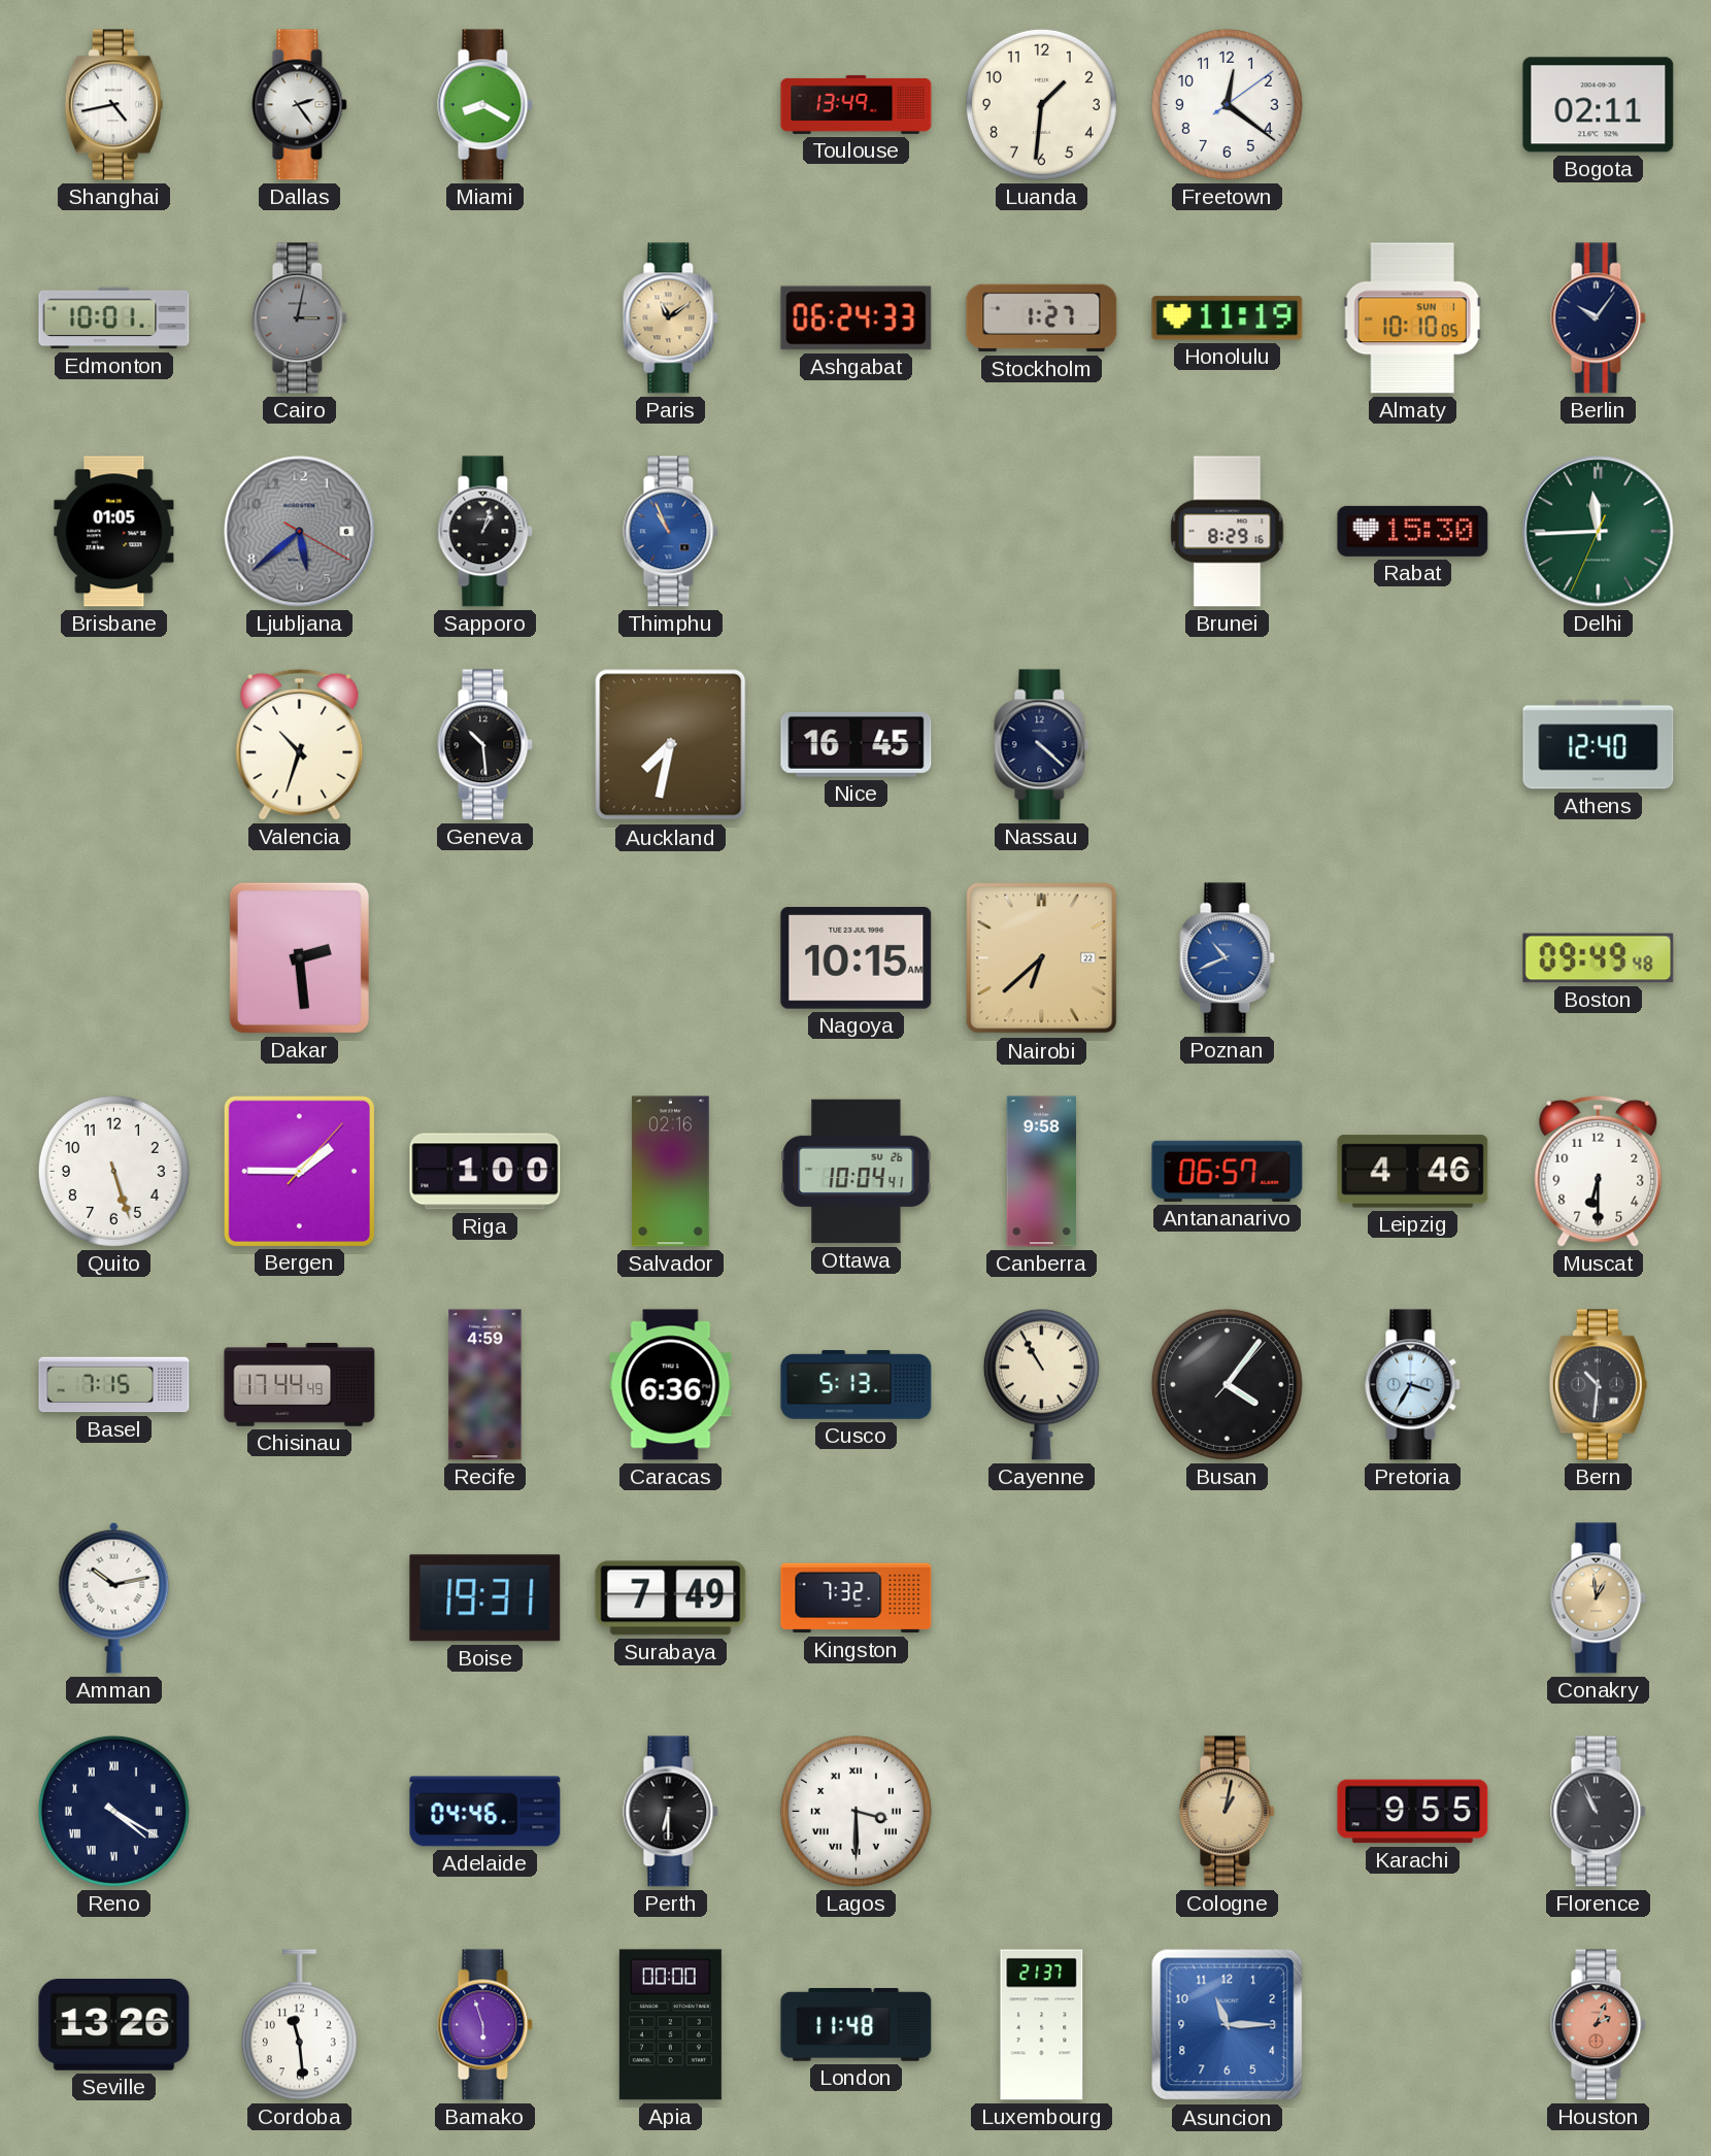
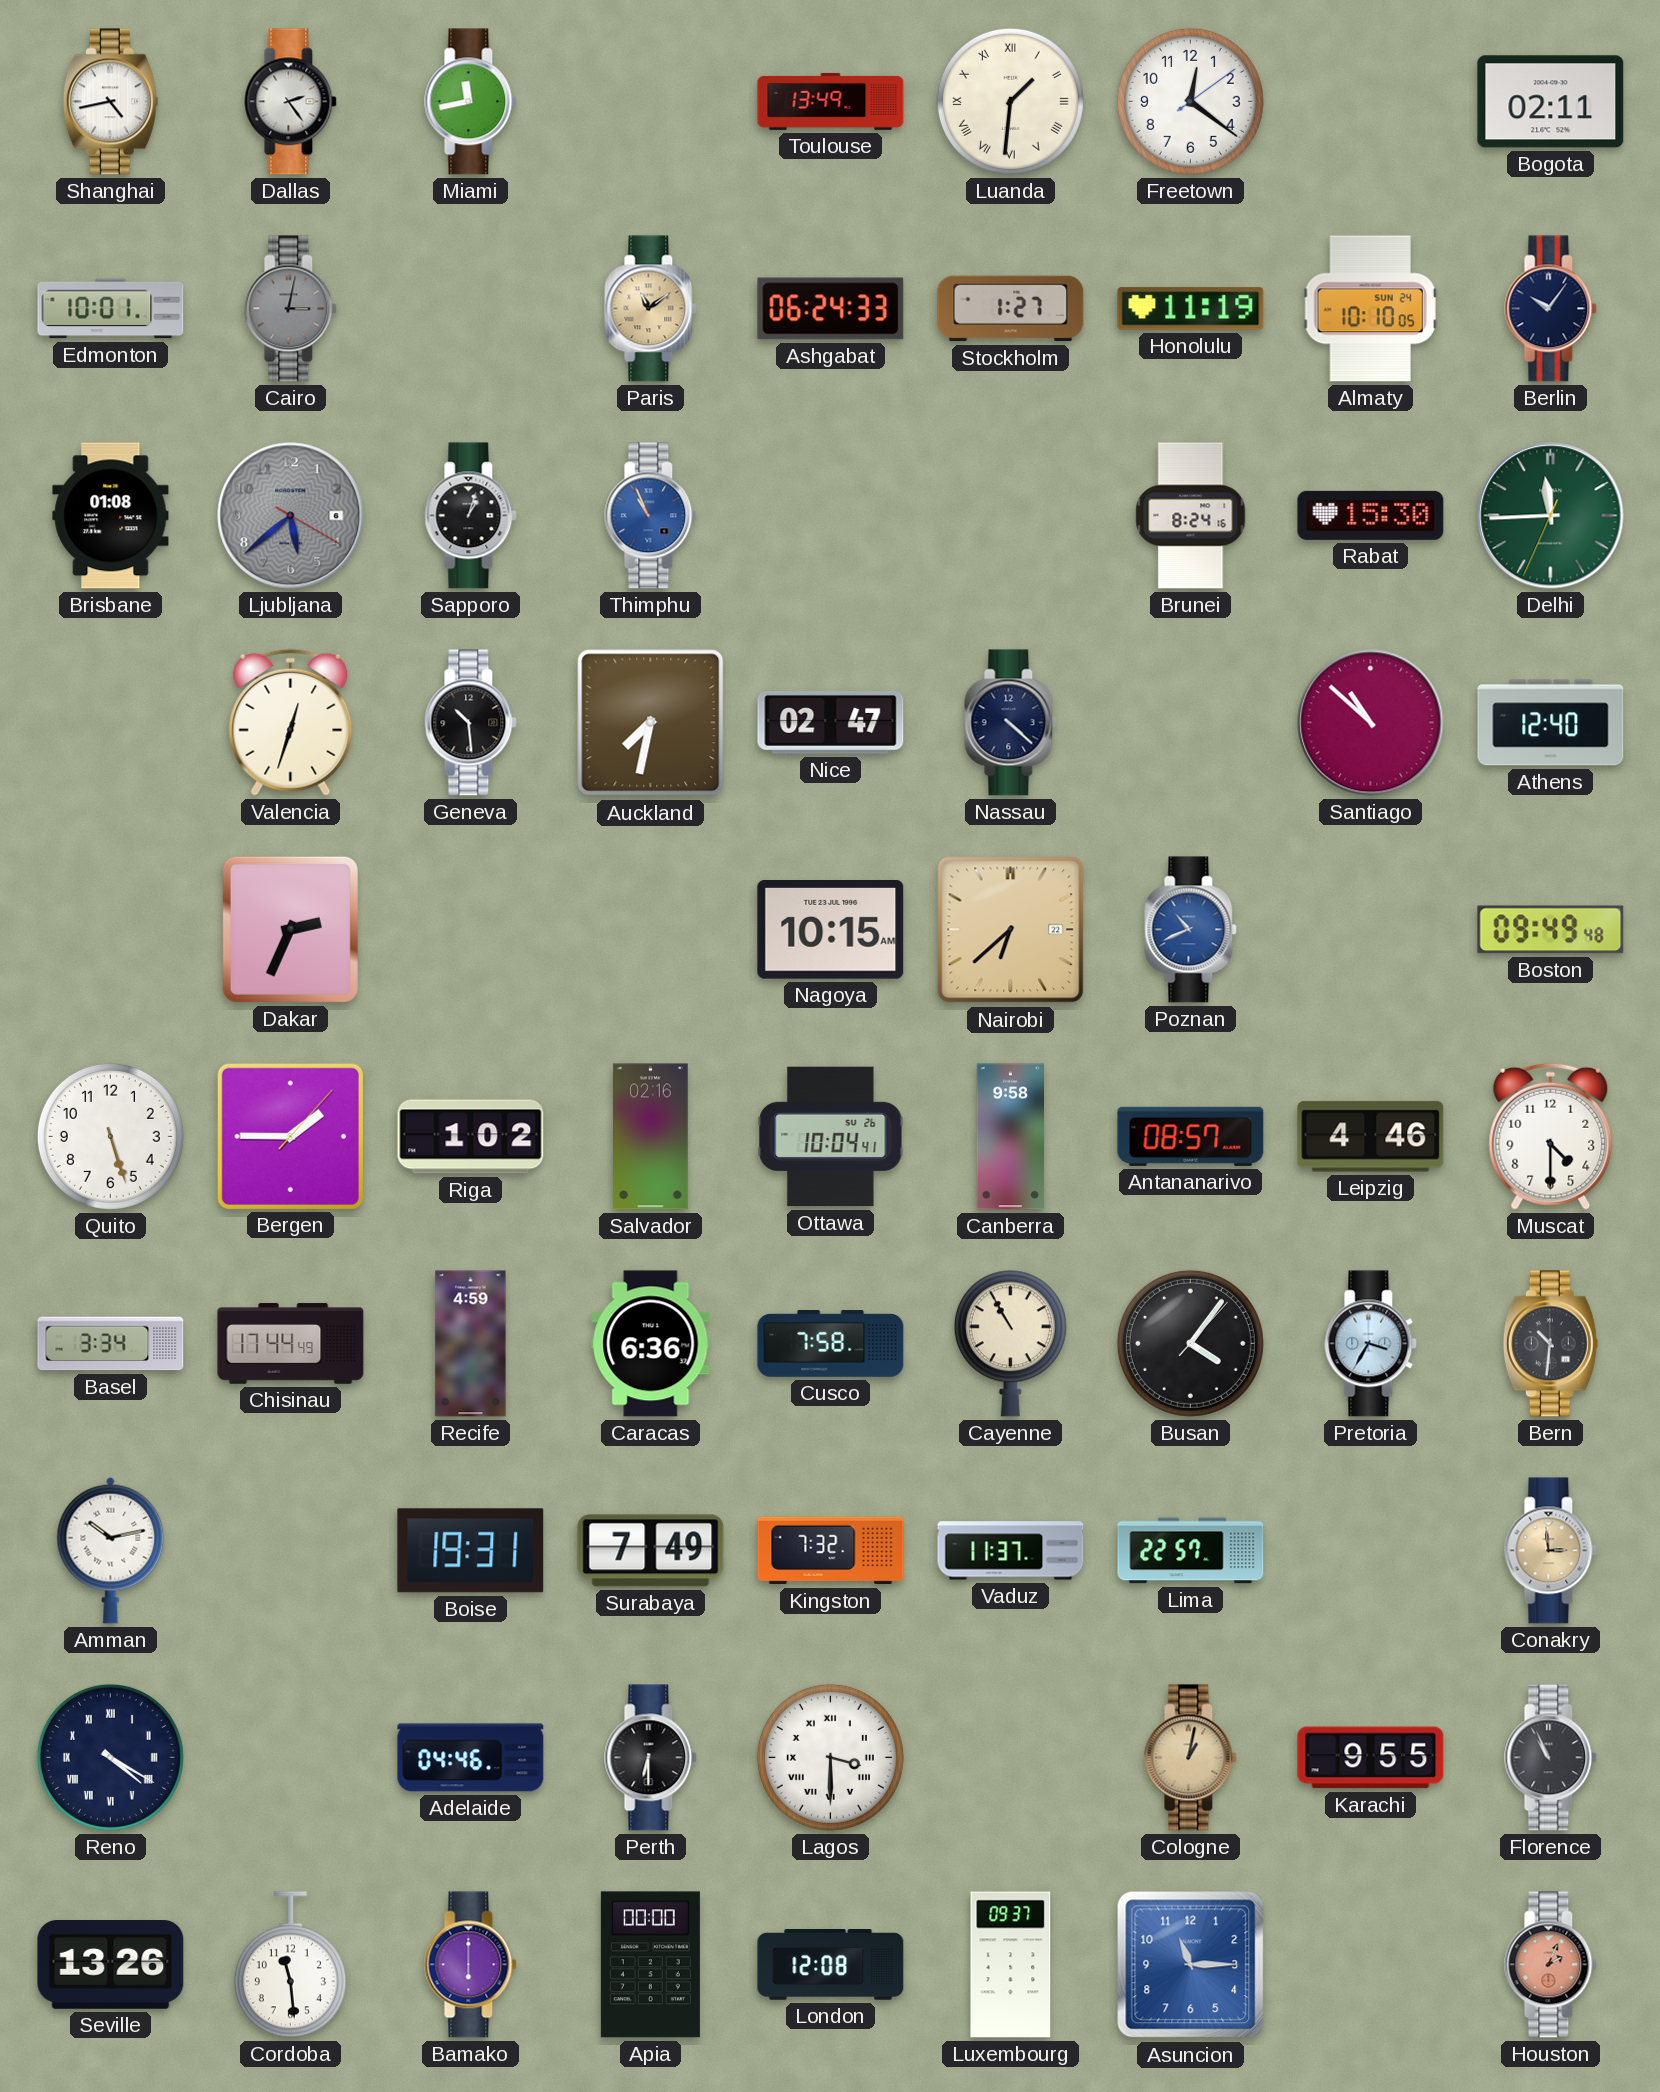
Miami: 8:20 -> 11:43
Luanda numerals: Arabic -> Roman
Almaty date: SUN 1 -> SUN 24
Brisbane: 01:05 -> 01:08
Brunei: 8:29 -> 8:24
Valencia: 10:33 -> 12:33
Nice: 16:45 -> 02:47
Santiago: none -> 10:52
Dakar: 2:29 -> 2:34
Riga: 1:00 -> 1:02
Antananarivo: 06:57 -> 08:57
Muscat: 6:30 -> 4:30
Basel: 7:15 -> 3:34
Cusco: 5:13 -> 7:58
Vaduz: none -> 11:37
Lima: none -> 22:57
Conakry: 12:59 -> 2:59
Bamako: 5:57 -> 6:00
London: 11:48 -> 12:08
Luxembourg: 21:37 -> 09:37
